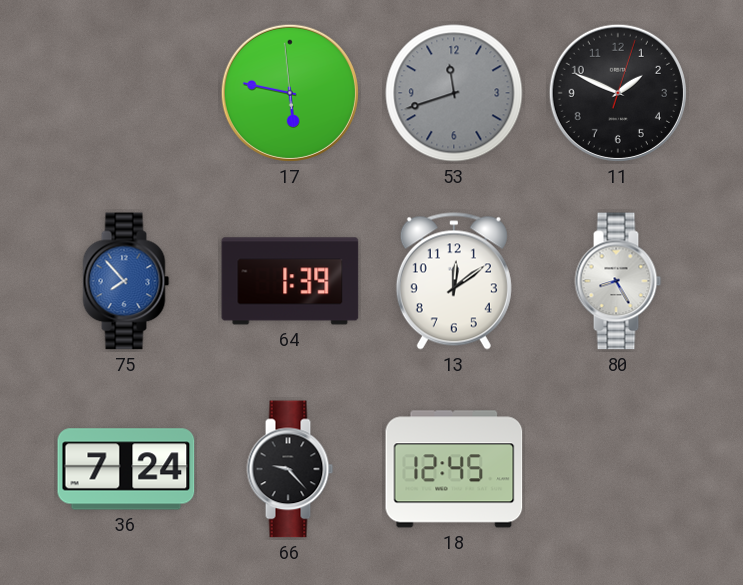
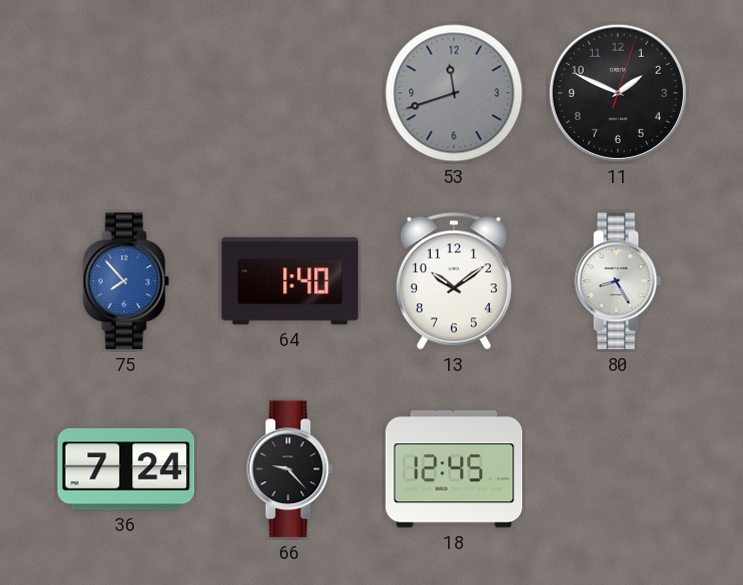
17: 5:46 -> none
64: 1:39 -> 1:40
13: 12:09 -> 10:09
